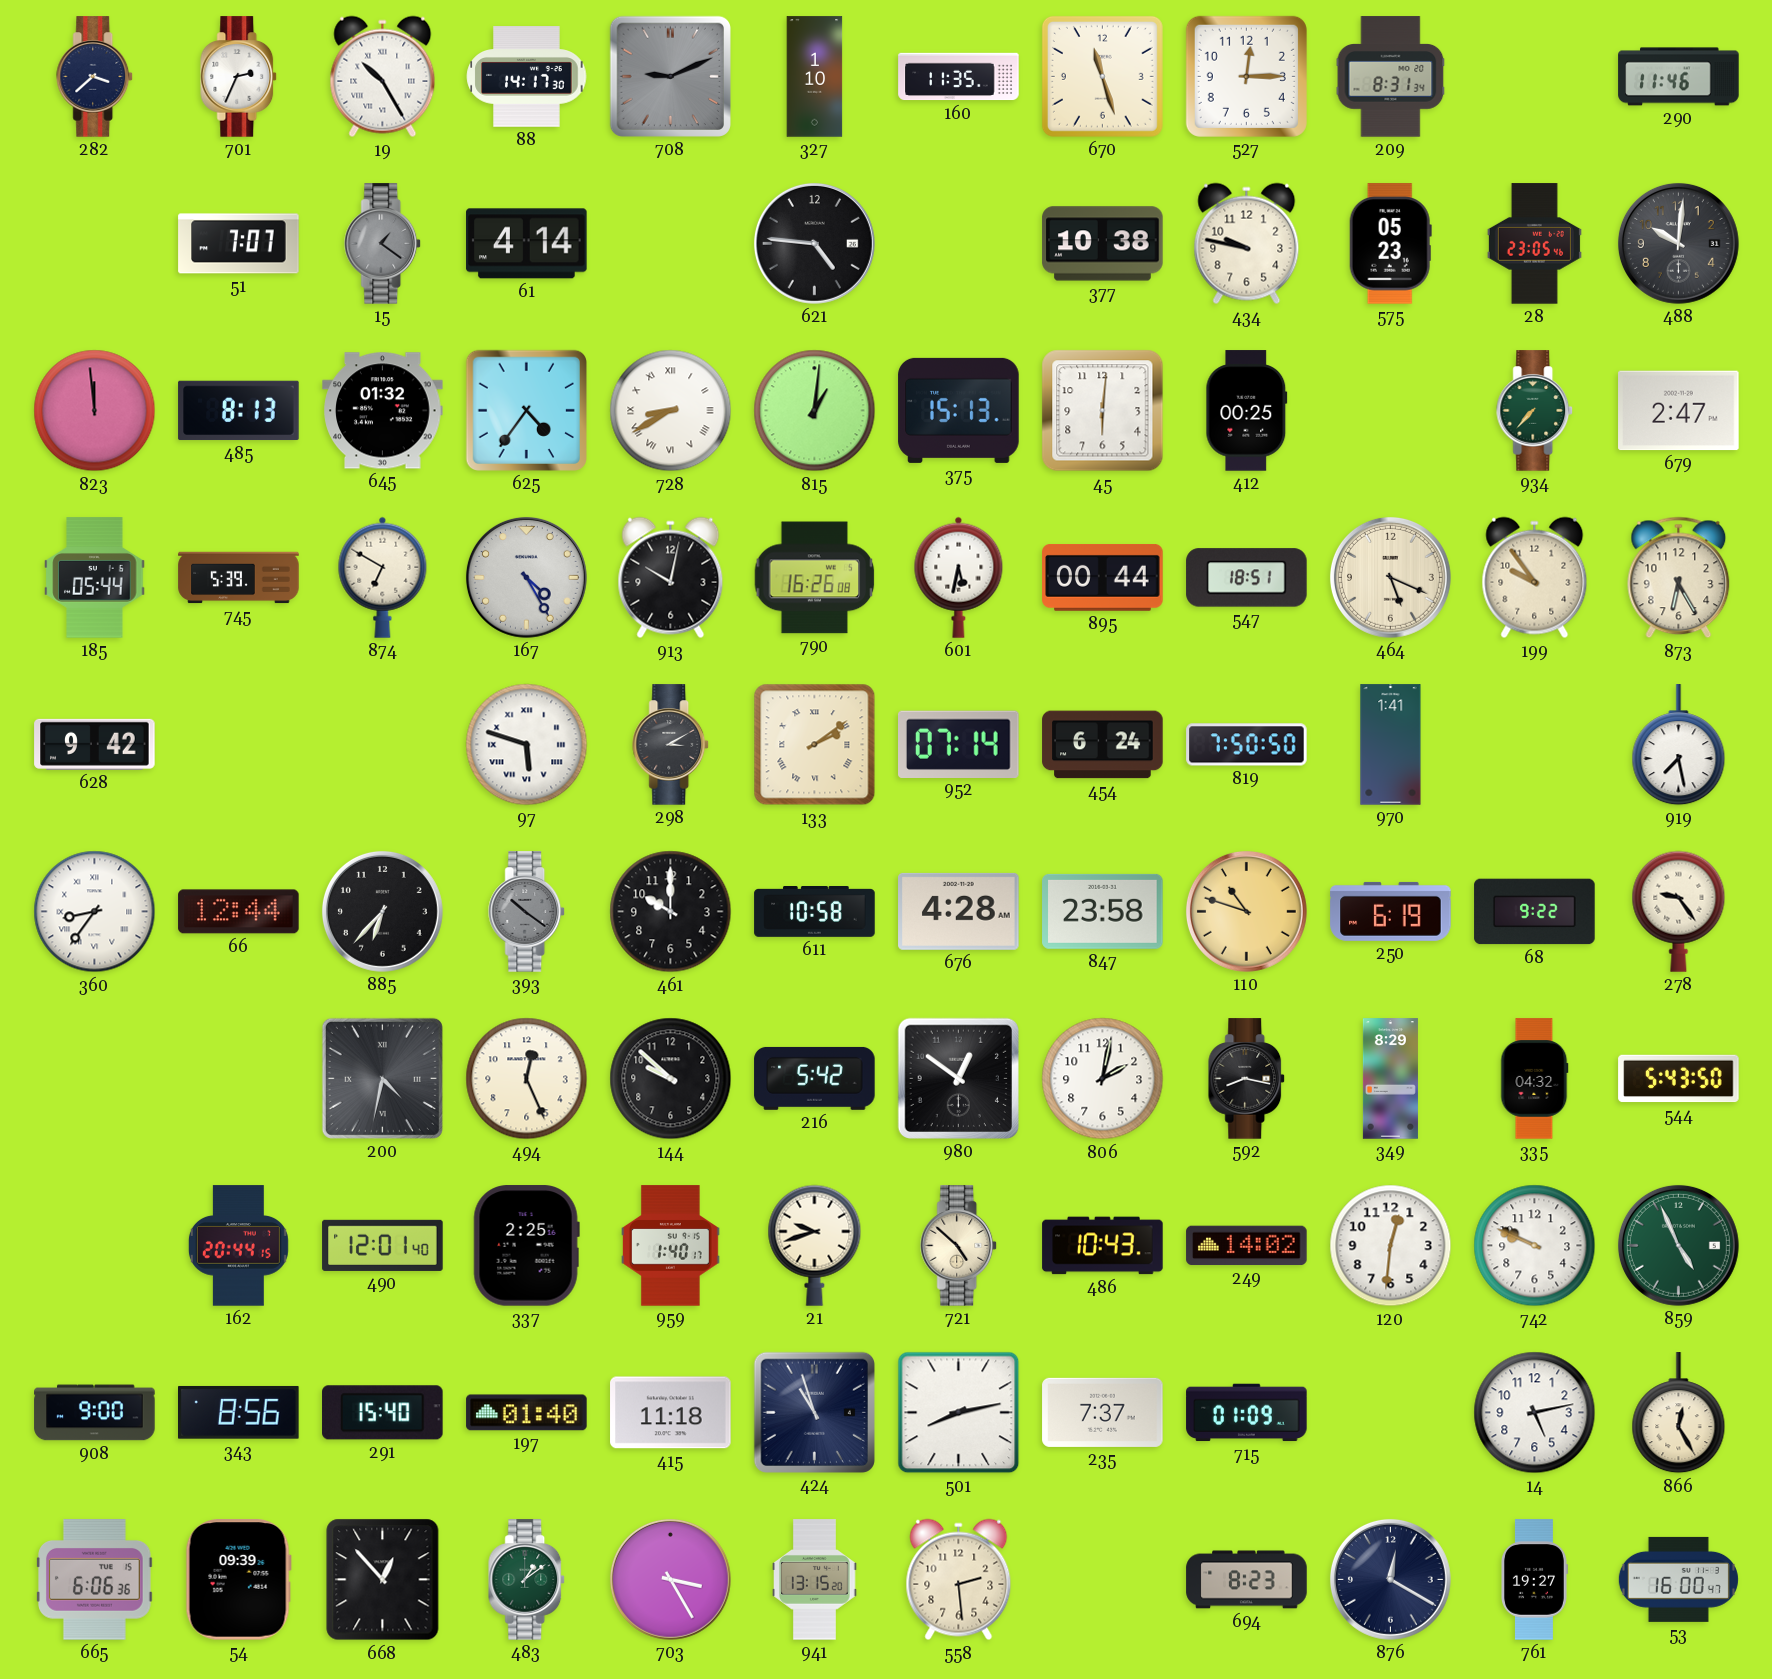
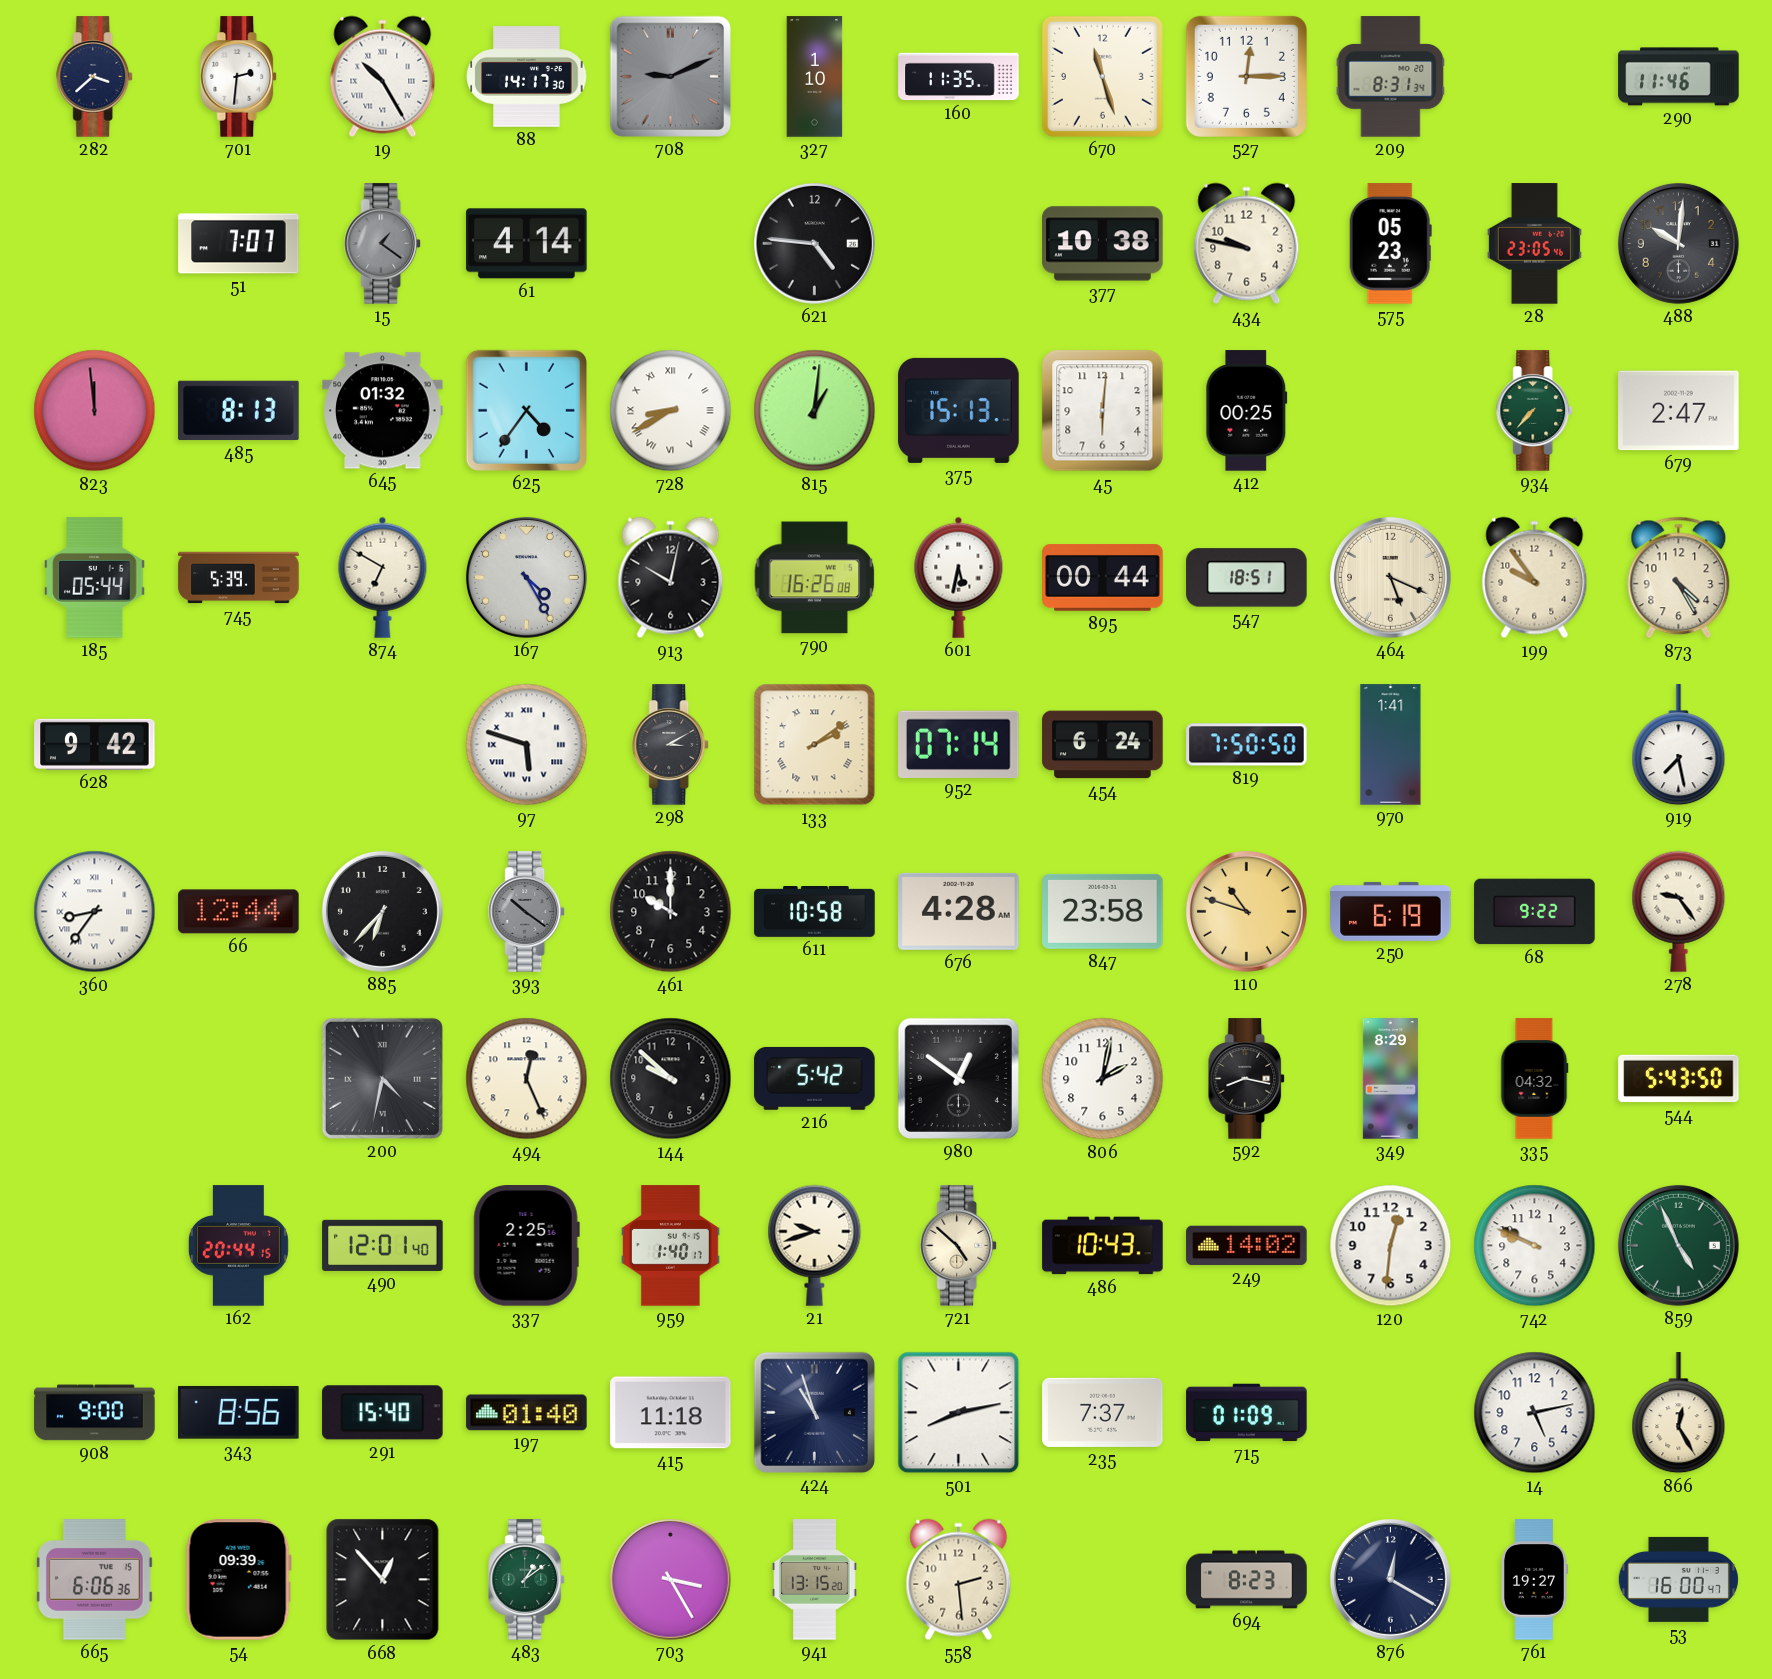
701: 2:34 -> 2:31
873: 6:25 -> 4:25
